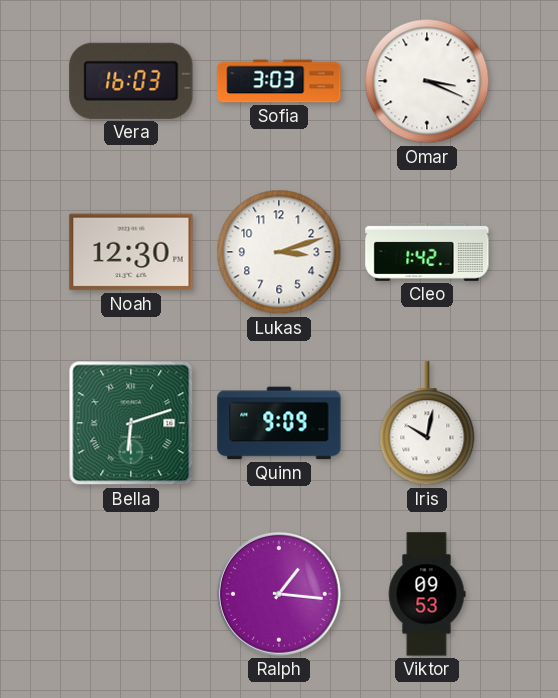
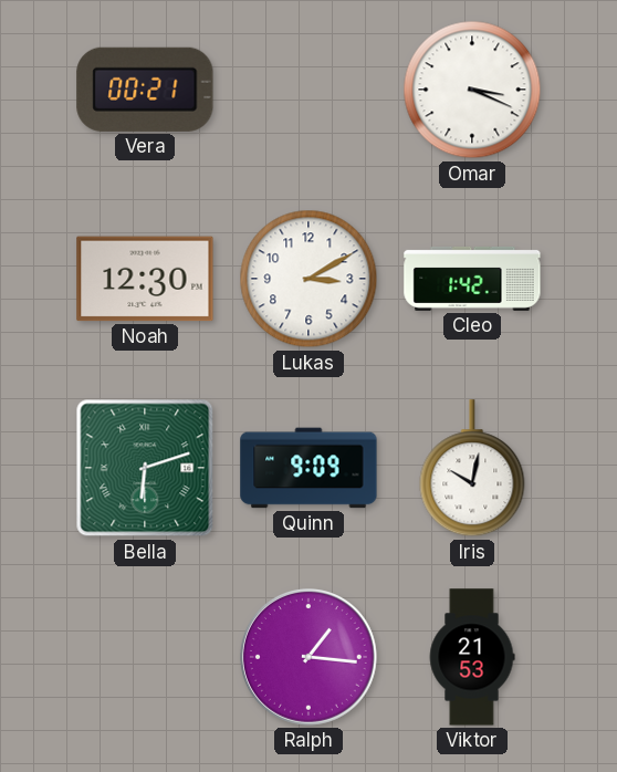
Vera: 16:03 -> 00:21
Sofia: 3:03 -> none
Lukas: 3:12 -> 3:10
Viktor: 09:53 -> 21:53
